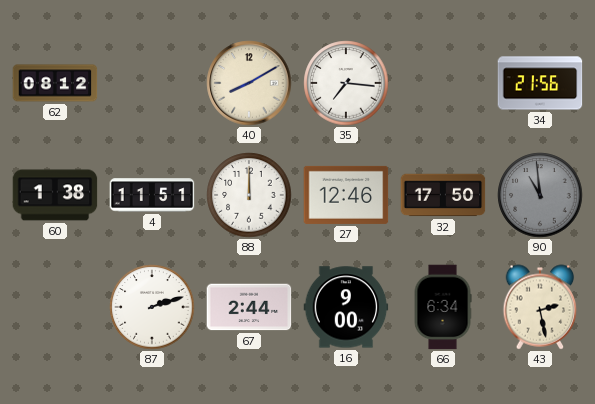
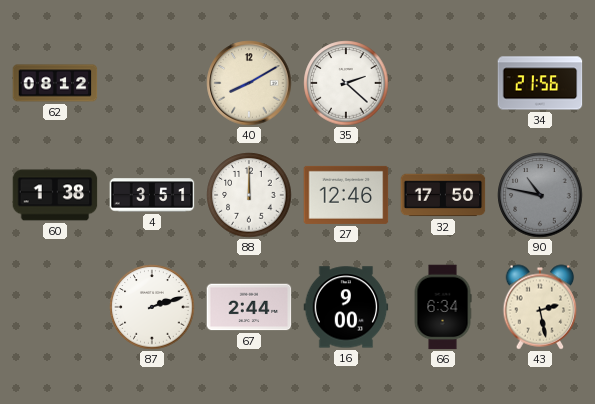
35: 7:16 -> 2:22
4: 11:51 -> 3:51
90: 10:59 -> 10:47
